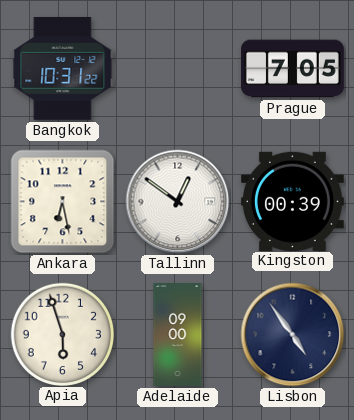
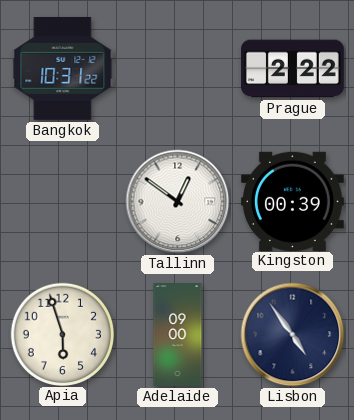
Prague: 7:05 -> 2:22
Ankara: 6:28 -> none
